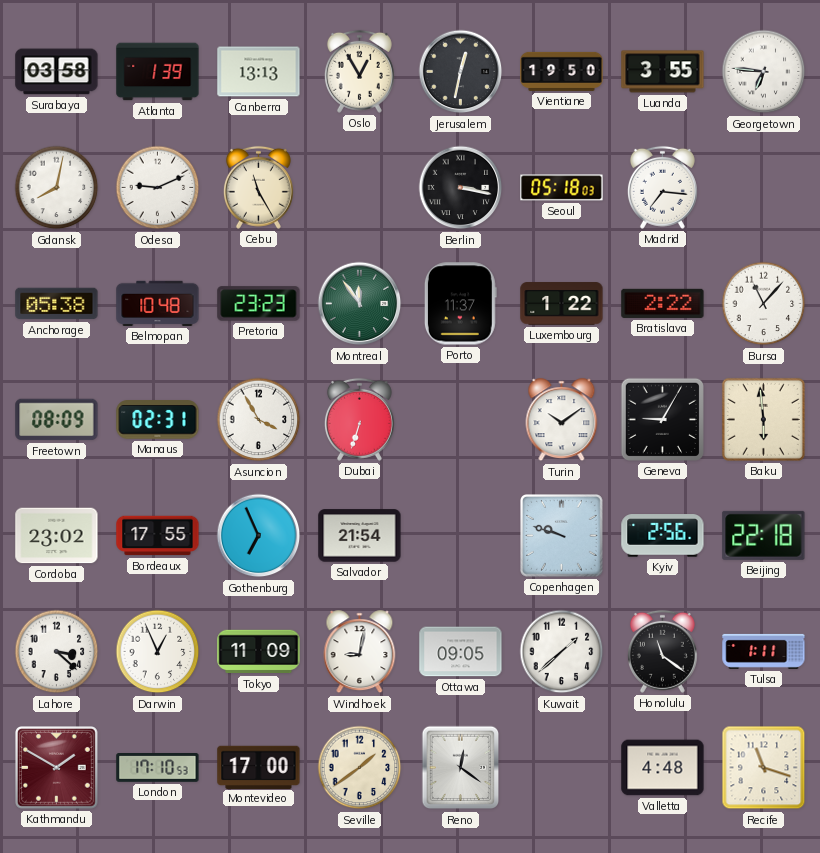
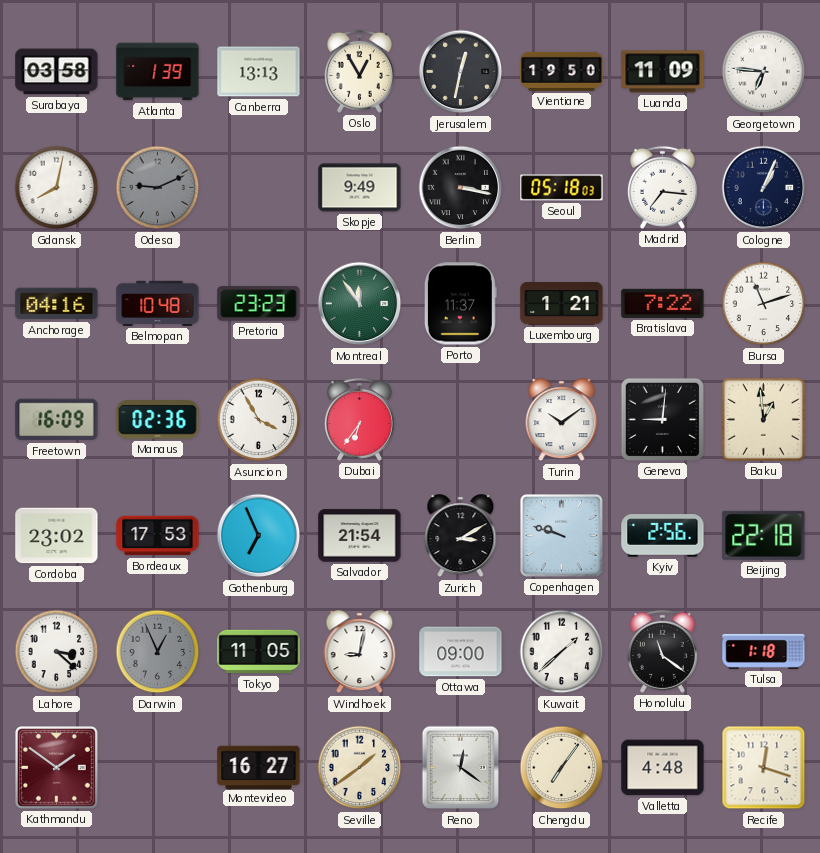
Luanda: 3:55 -> 11:09
Odesa dial: white -> grey
Cebu: 11:25 -> none
Skopje: none -> 9:49
Cologne: none -> 1:04
Anchorage: 05:38 -> 04:16
Luxembourg: 1:22 -> 1:21
Bratislava: 2:22 -> 7:22
Bursa: 11:07 -> 11:12
Freetown: 08:09 -> 16:09
Manaus: 02:31 -> 02:36
Dubai: 6:33 -> 6:36
Geneva: 9:05 -> 9:01
Baku: 5:59 -> 12:59
Bordeaux: 17:55 -> 17:53
Zurich: none -> 3:10
Darwin dial: white -> grey
Tokyo: 11:09 -> 11:05
Ottawa: 09:05 -> 09:00
Tulsa: 1:11 -> 1:18
Kathmandu: 1:50 -> 1:51
London: 17:10 -> none
Montevideo: 17:00 -> 16:27
Chengdu: none -> 7:06
Recife: 11:18 -> 12:18
